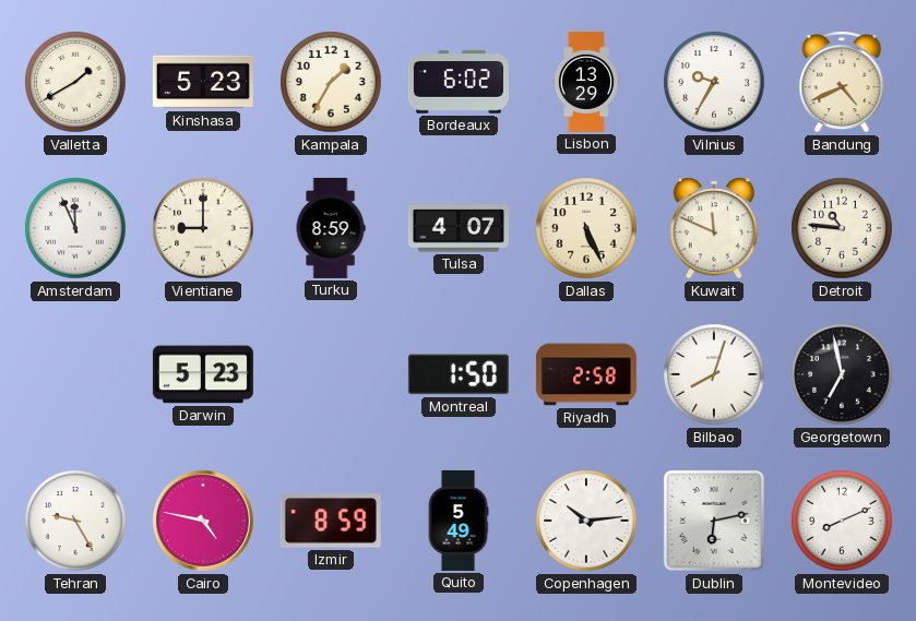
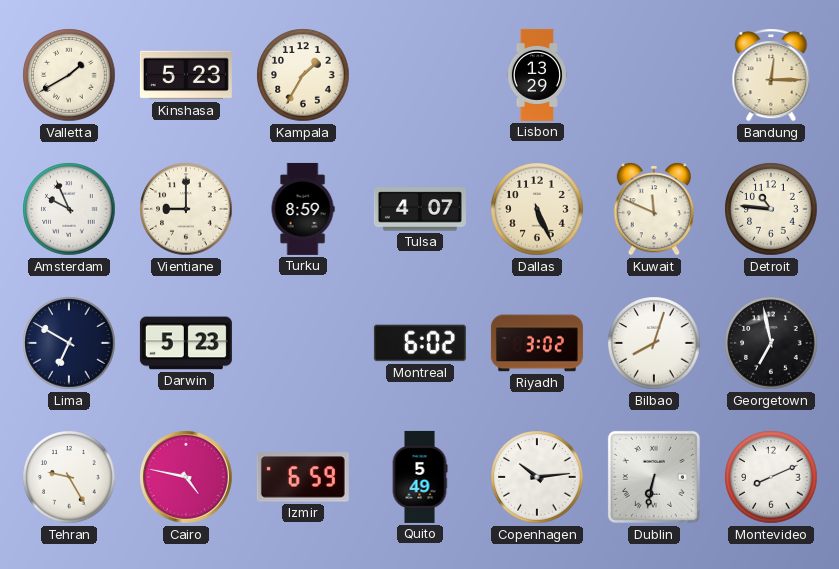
Bordeaux: 6:02 -> none
Vilnius: 9:35 -> none
Bandung: 4:41 -> 12:15
Amsterdam: 11:56 -> 9:56
Lima: none -> 6:50
Montreal: 1:50 -> 6:02
Riyadh: 2:58 -> 3:02
Izmir: 8:59 -> 6:59
Dublin: 6:13 -> 6:32
